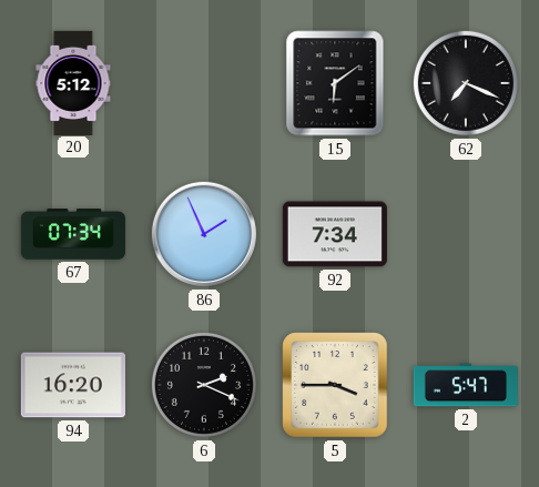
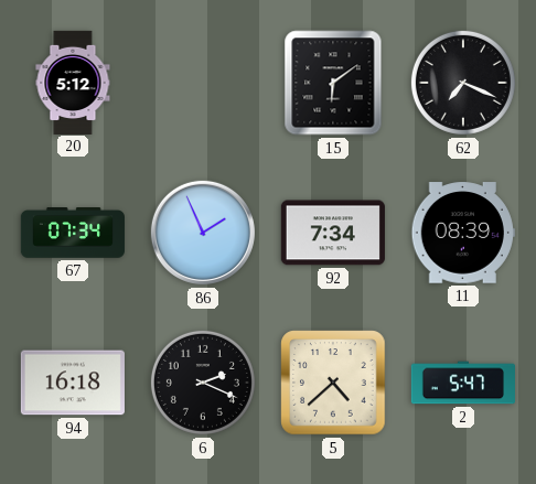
11: none -> 08:39
94: 16:20 -> 16:18
5: 3:45 -> 4:38
